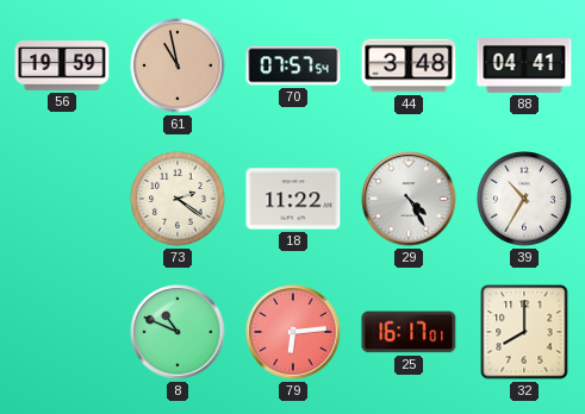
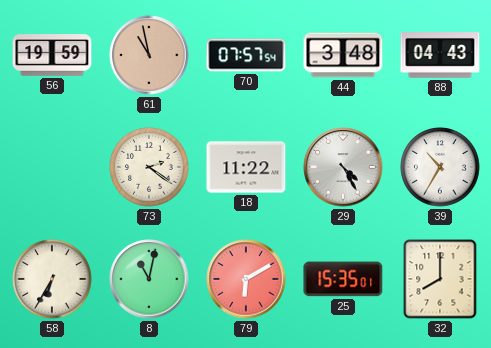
88: 04:41 -> 04:43
58: none -> 6:35
8: 10:49 -> 11:02
79: 6:14 -> 6:10
25: 16:17 -> 15:35
